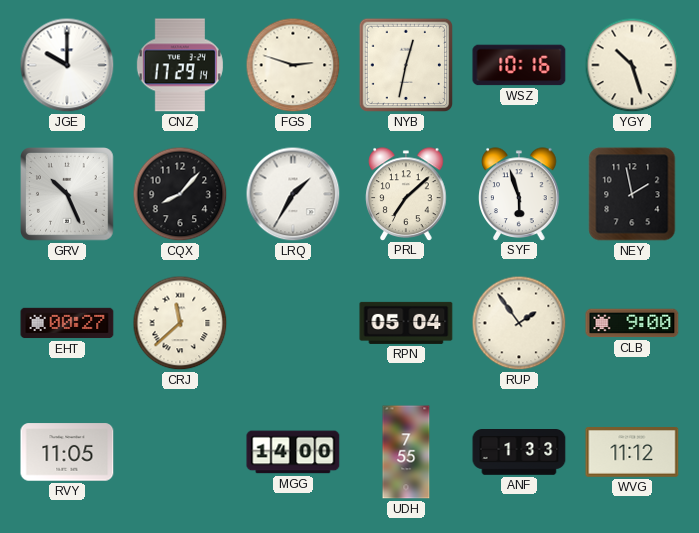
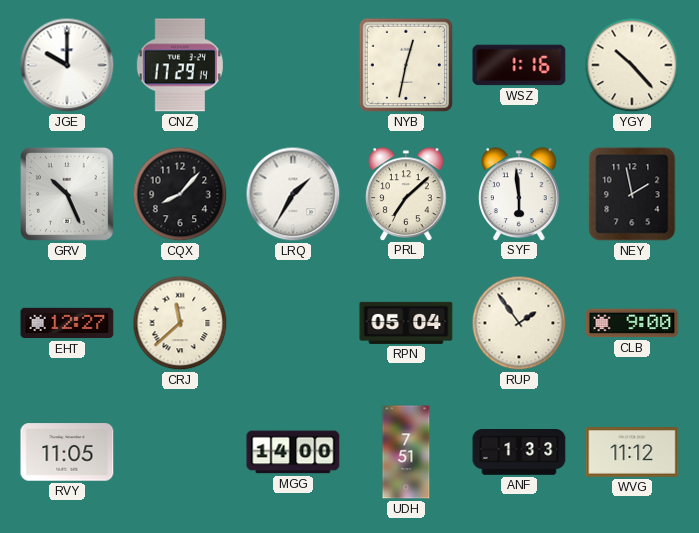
FGS: 2:48 -> none
WSZ: 10:16 -> 1:16
YGY: 10:27 -> 10:23
SYF: 5:57 -> 5:59
EHT: 00:27 -> 12:27
UDH: 7:55 -> 7:51
